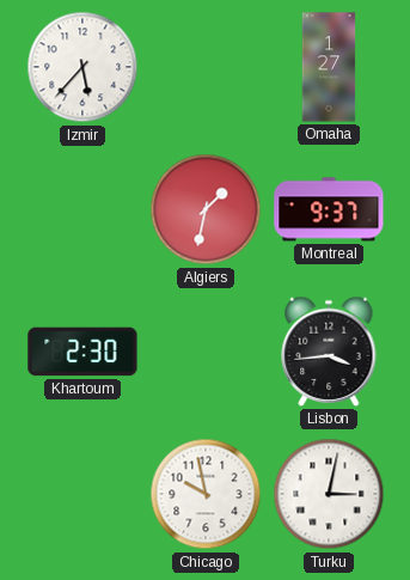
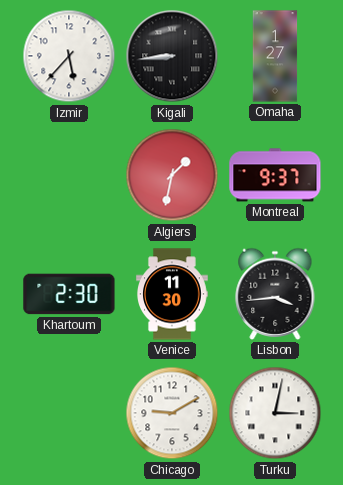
Kigali: none -> 8:44
Venice: none -> 11:30
Chicago: 9:58 -> 9:10
